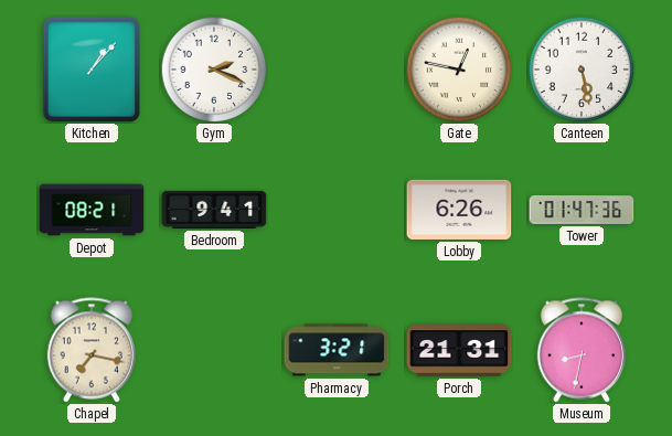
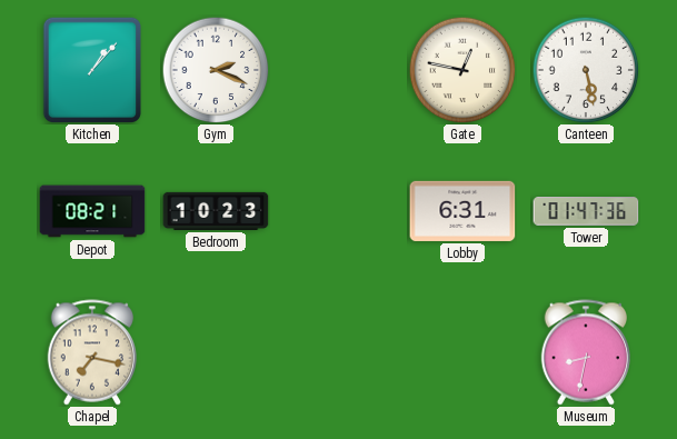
Bedroom: 9:41 -> 10:23
Lobby: 6:26 -> 6:31
Pharmacy: 3:21 -> none
Porch: 21:31 -> none
